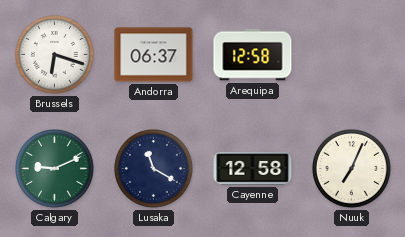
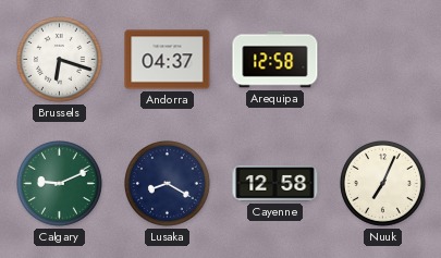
Andorra: 06:37 -> 04:37
Lusaka: 11:20 -> 8:20
